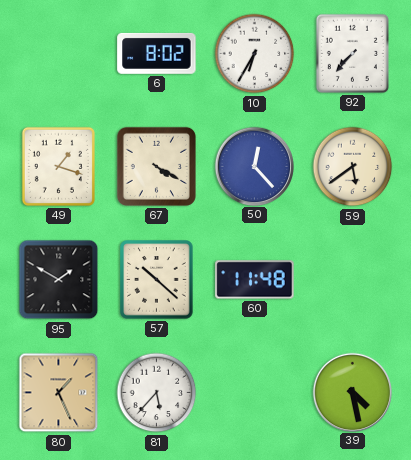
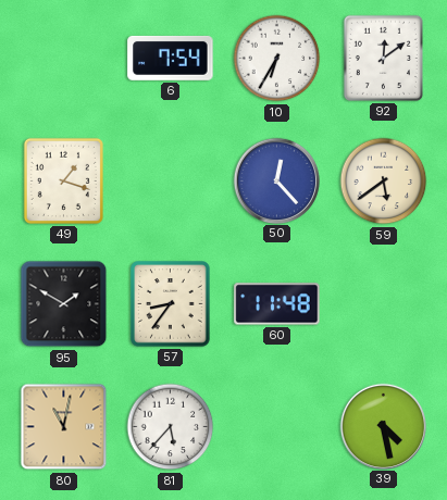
6: 8:02 -> 7:54
92: 7:37 -> 12:09
67: 4:20 -> none
57: 10:22 -> 8:36
80: 1:26 -> 11:02
